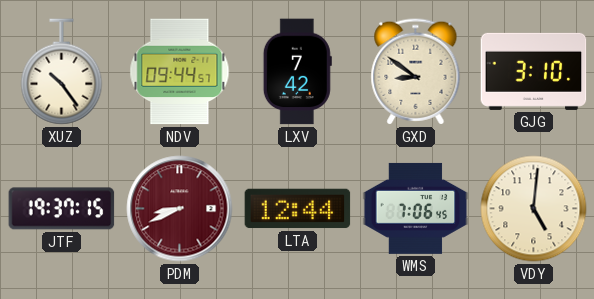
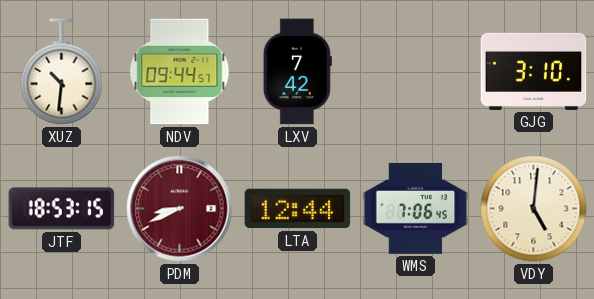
XUZ: 10:24 -> 10:31
GXD: 8:51 -> none
JTF: 19:37 -> 18:53
